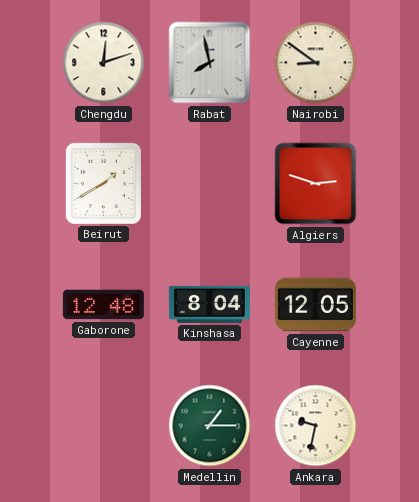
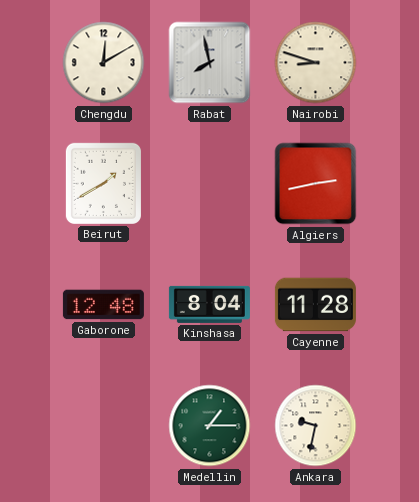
Chengdu: 12:12 -> 12:10
Nairobi: 8:51 -> 8:48
Algiers: 2:48 -> 2:43
Cayenne: 12:05 -> 11:28
